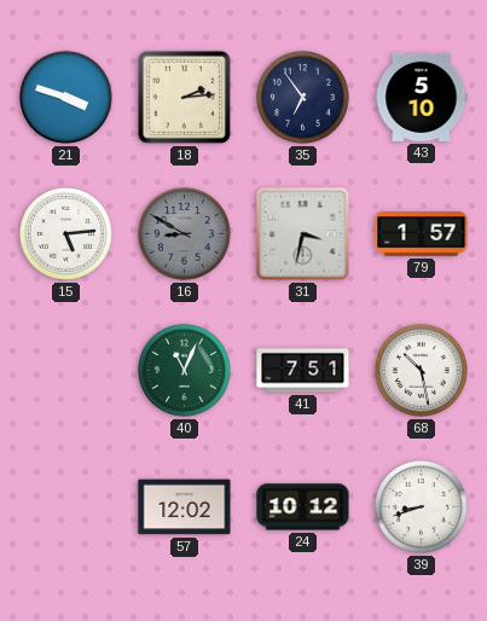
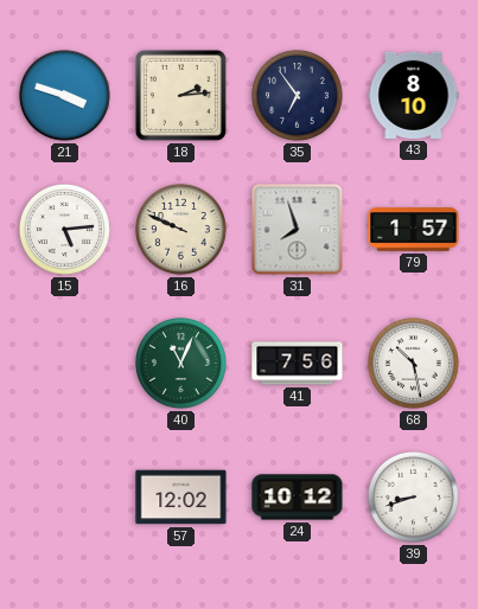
43: 5:10 -> 8:10
16: 8:50 -> 9:49
16 dial: grey -> cream
31: 3:32 -> 7:57
41: 7:51 -> 7:56
